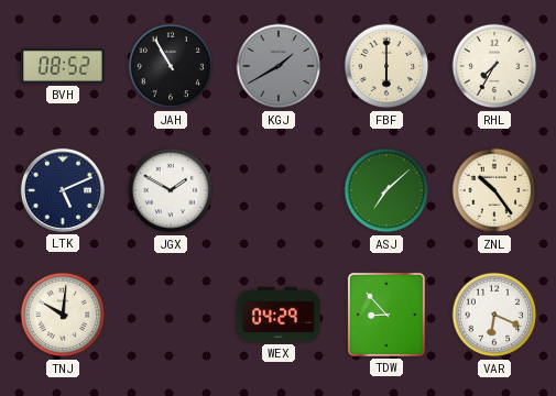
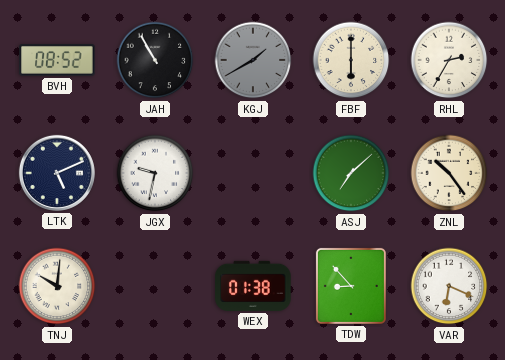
RHL: 7:35 -> 2:35
JGX: 1:50 -> 9:32
WEX: 04:29 -> 01:38
